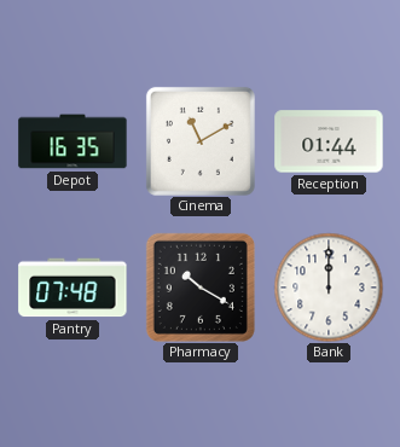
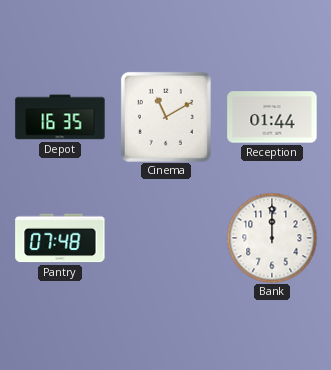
Pharmacy: 10:20 -> none
